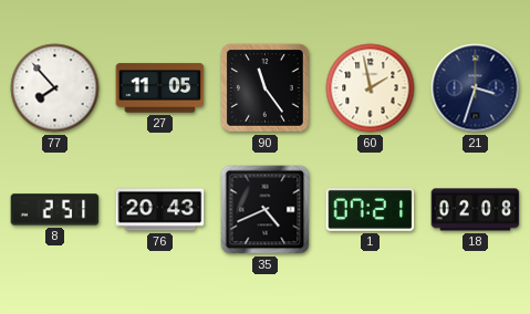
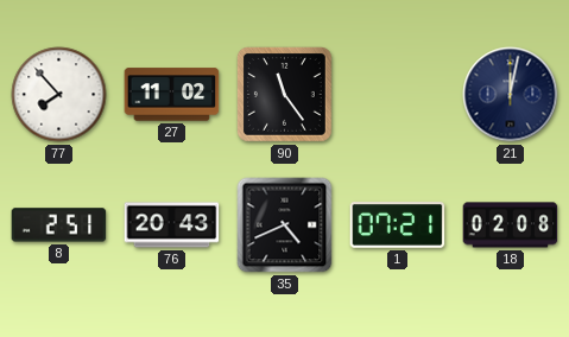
27: 11:05 -> 11:02
60: 1:58 -> none
21: 3:33 -> 12:02
